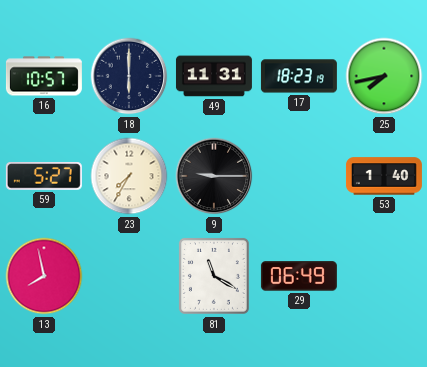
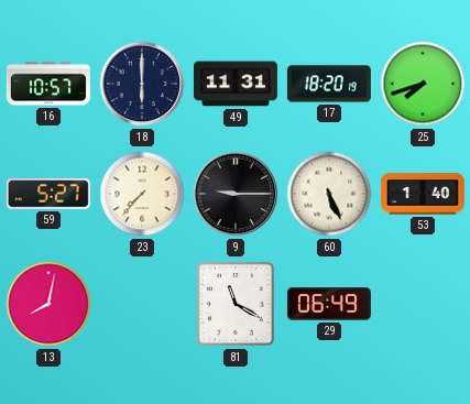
17: 18:23 -> 18:20
25: 7:43 -> 7:42
23: 7:35 -> 7:37
60: none -> 5:26
13: 7:58 -> 8:02
